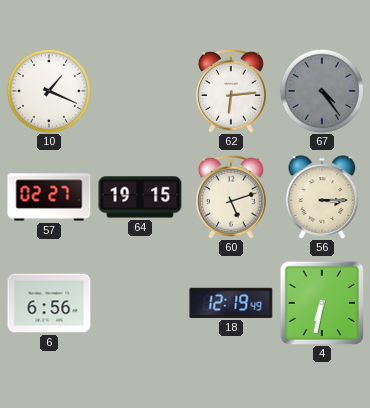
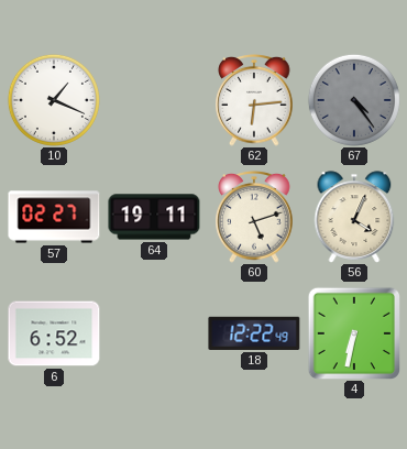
64: 19:15 -> 19:11
56: 3:15 -> 4:04
6: 6:56 -> 6:52
18: 12:19 -> 12:22
